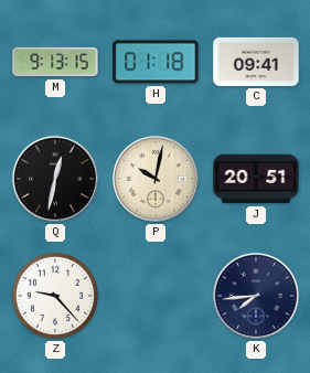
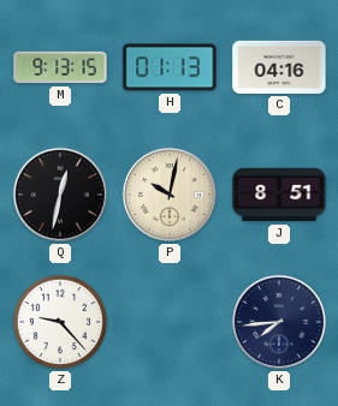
H: 01:18 -> 01:13
C: 09:41 -> 04:16
J: 20:51 -> 8:51
